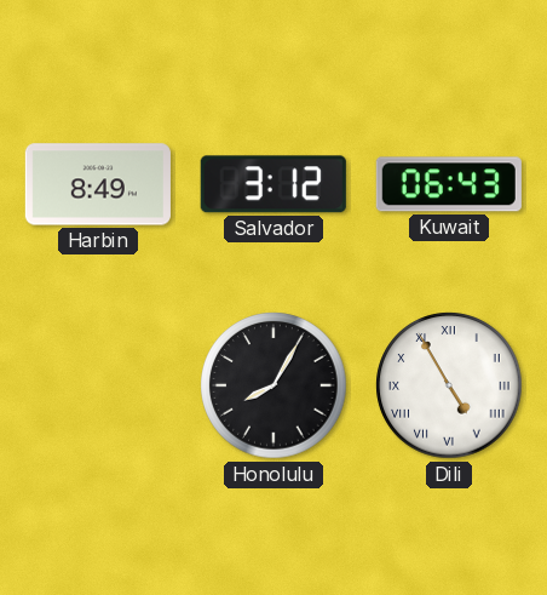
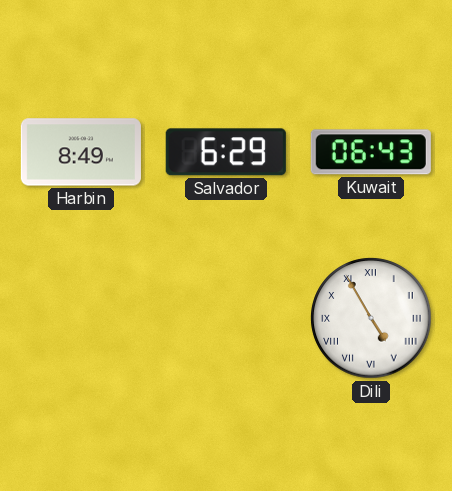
Salvador: 3:12 -> 6:29
Honolulu: 8:05 -> none
